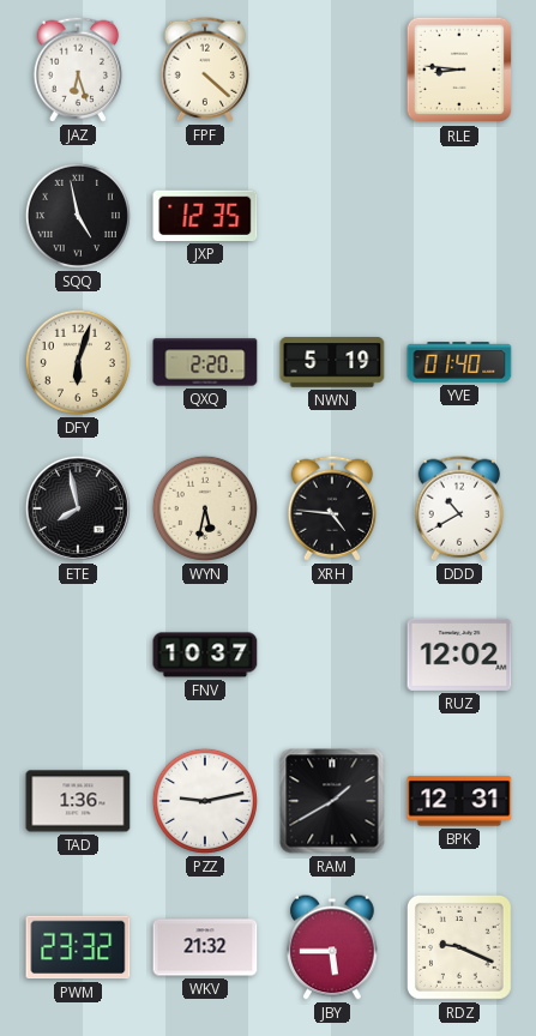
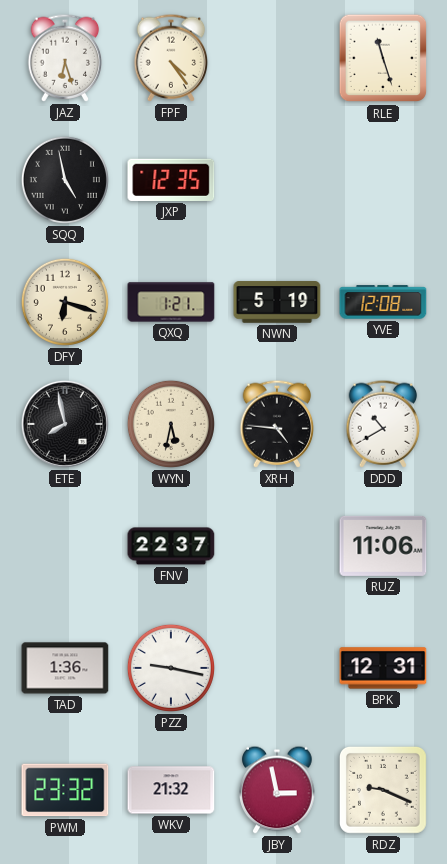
FPF: 4:22 -> 4:24
RLE: 8:46 -> 11:27
DFY: 6:03 -> 6:18
QXQ: 2:20 -> 1:21
YVE: 01:40 -> 12:08
FNV: 10:37 -> 22:37
RUZ: 12:02 -> 11:06
PZZ: 9:13 -> 9:17
RAM: 1:40 -> none
JBY: 5:45 -> 2:58
